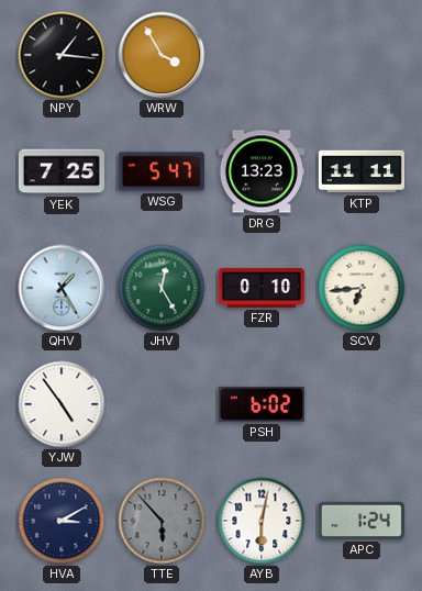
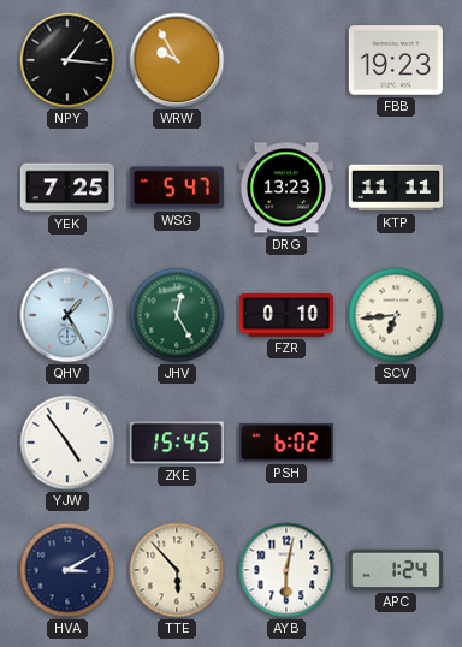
WRW: 3:55 -> 9:55
FBB: none -> 19:23
ZKE: none -> 15:45
TTE dial: grey -> cream
